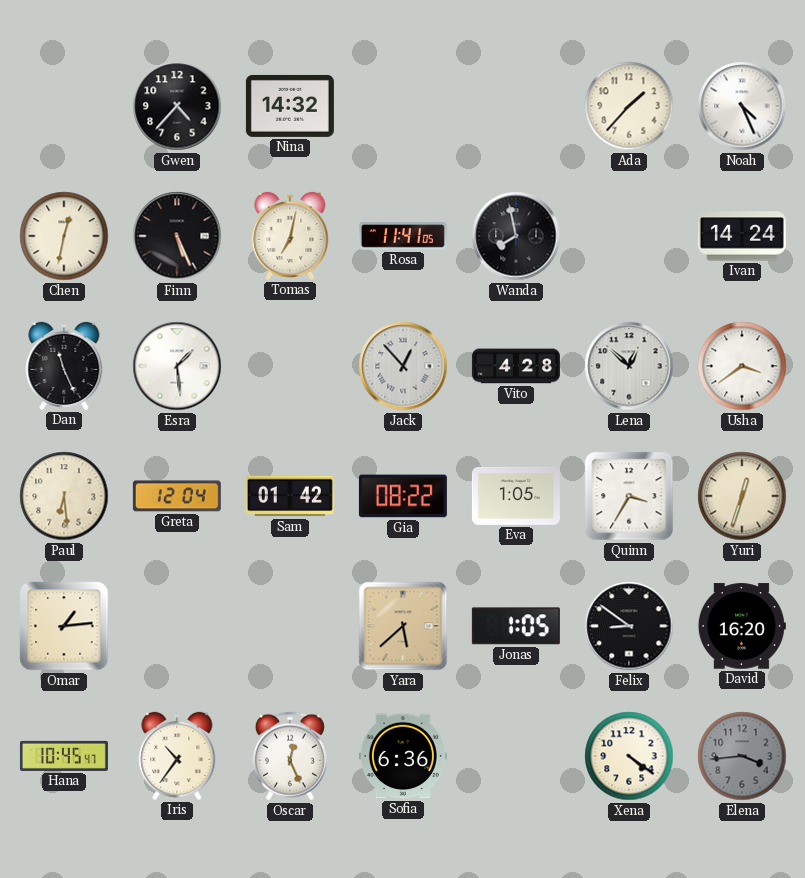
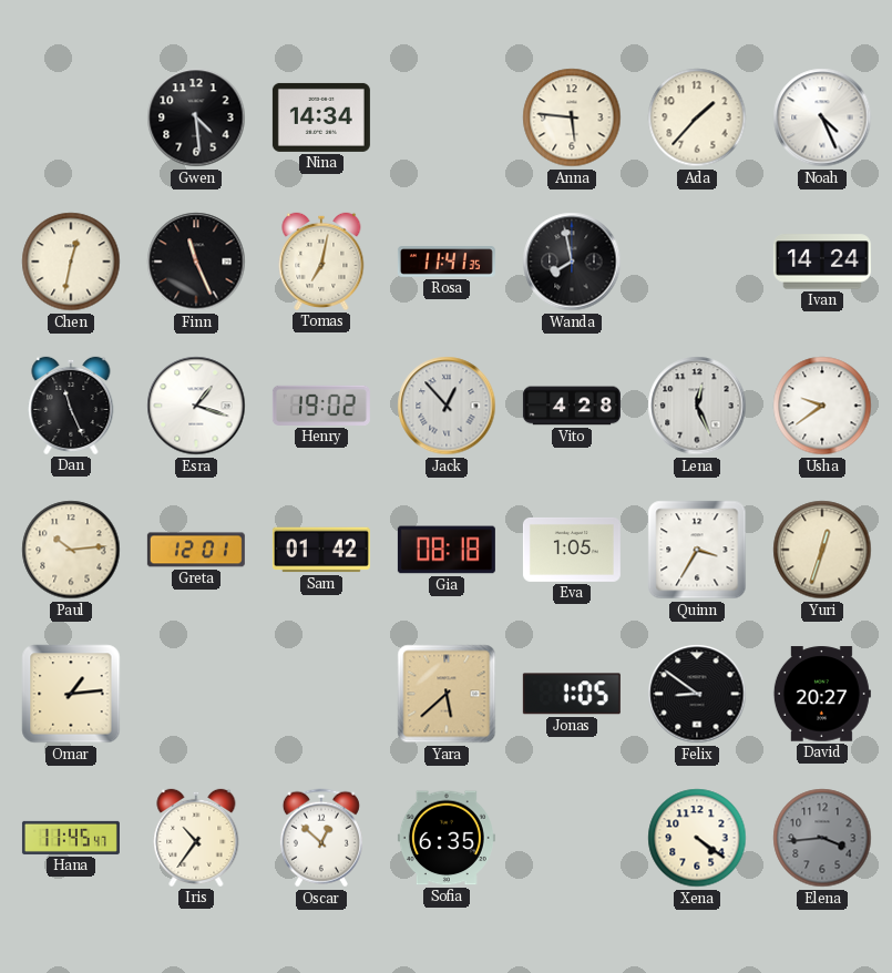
Gwen: 4:37 -> 4:29
Nina: 14:32 -> 14:34
Anna: none -> 5:46
Finn: 5:26 -> 11:26
Rosa: 11:41:05 -> 11:41:35
Esra: 1:29 -> 1:18
Henry: none -> 19:02
Lena: 12:52 -> 12:26
Usha: 3:39 -> 9:39
Paul: 6:29 -> 10:14
Greta: 12:04 -> 12:01
Gia: 08:22 -> 08:18
David: 16:20 -> 20:27
Hana: 10:45 -> 11:45
Oscar: 12:26 -> 12:52
Sofia: 6:36 -> 6:35
